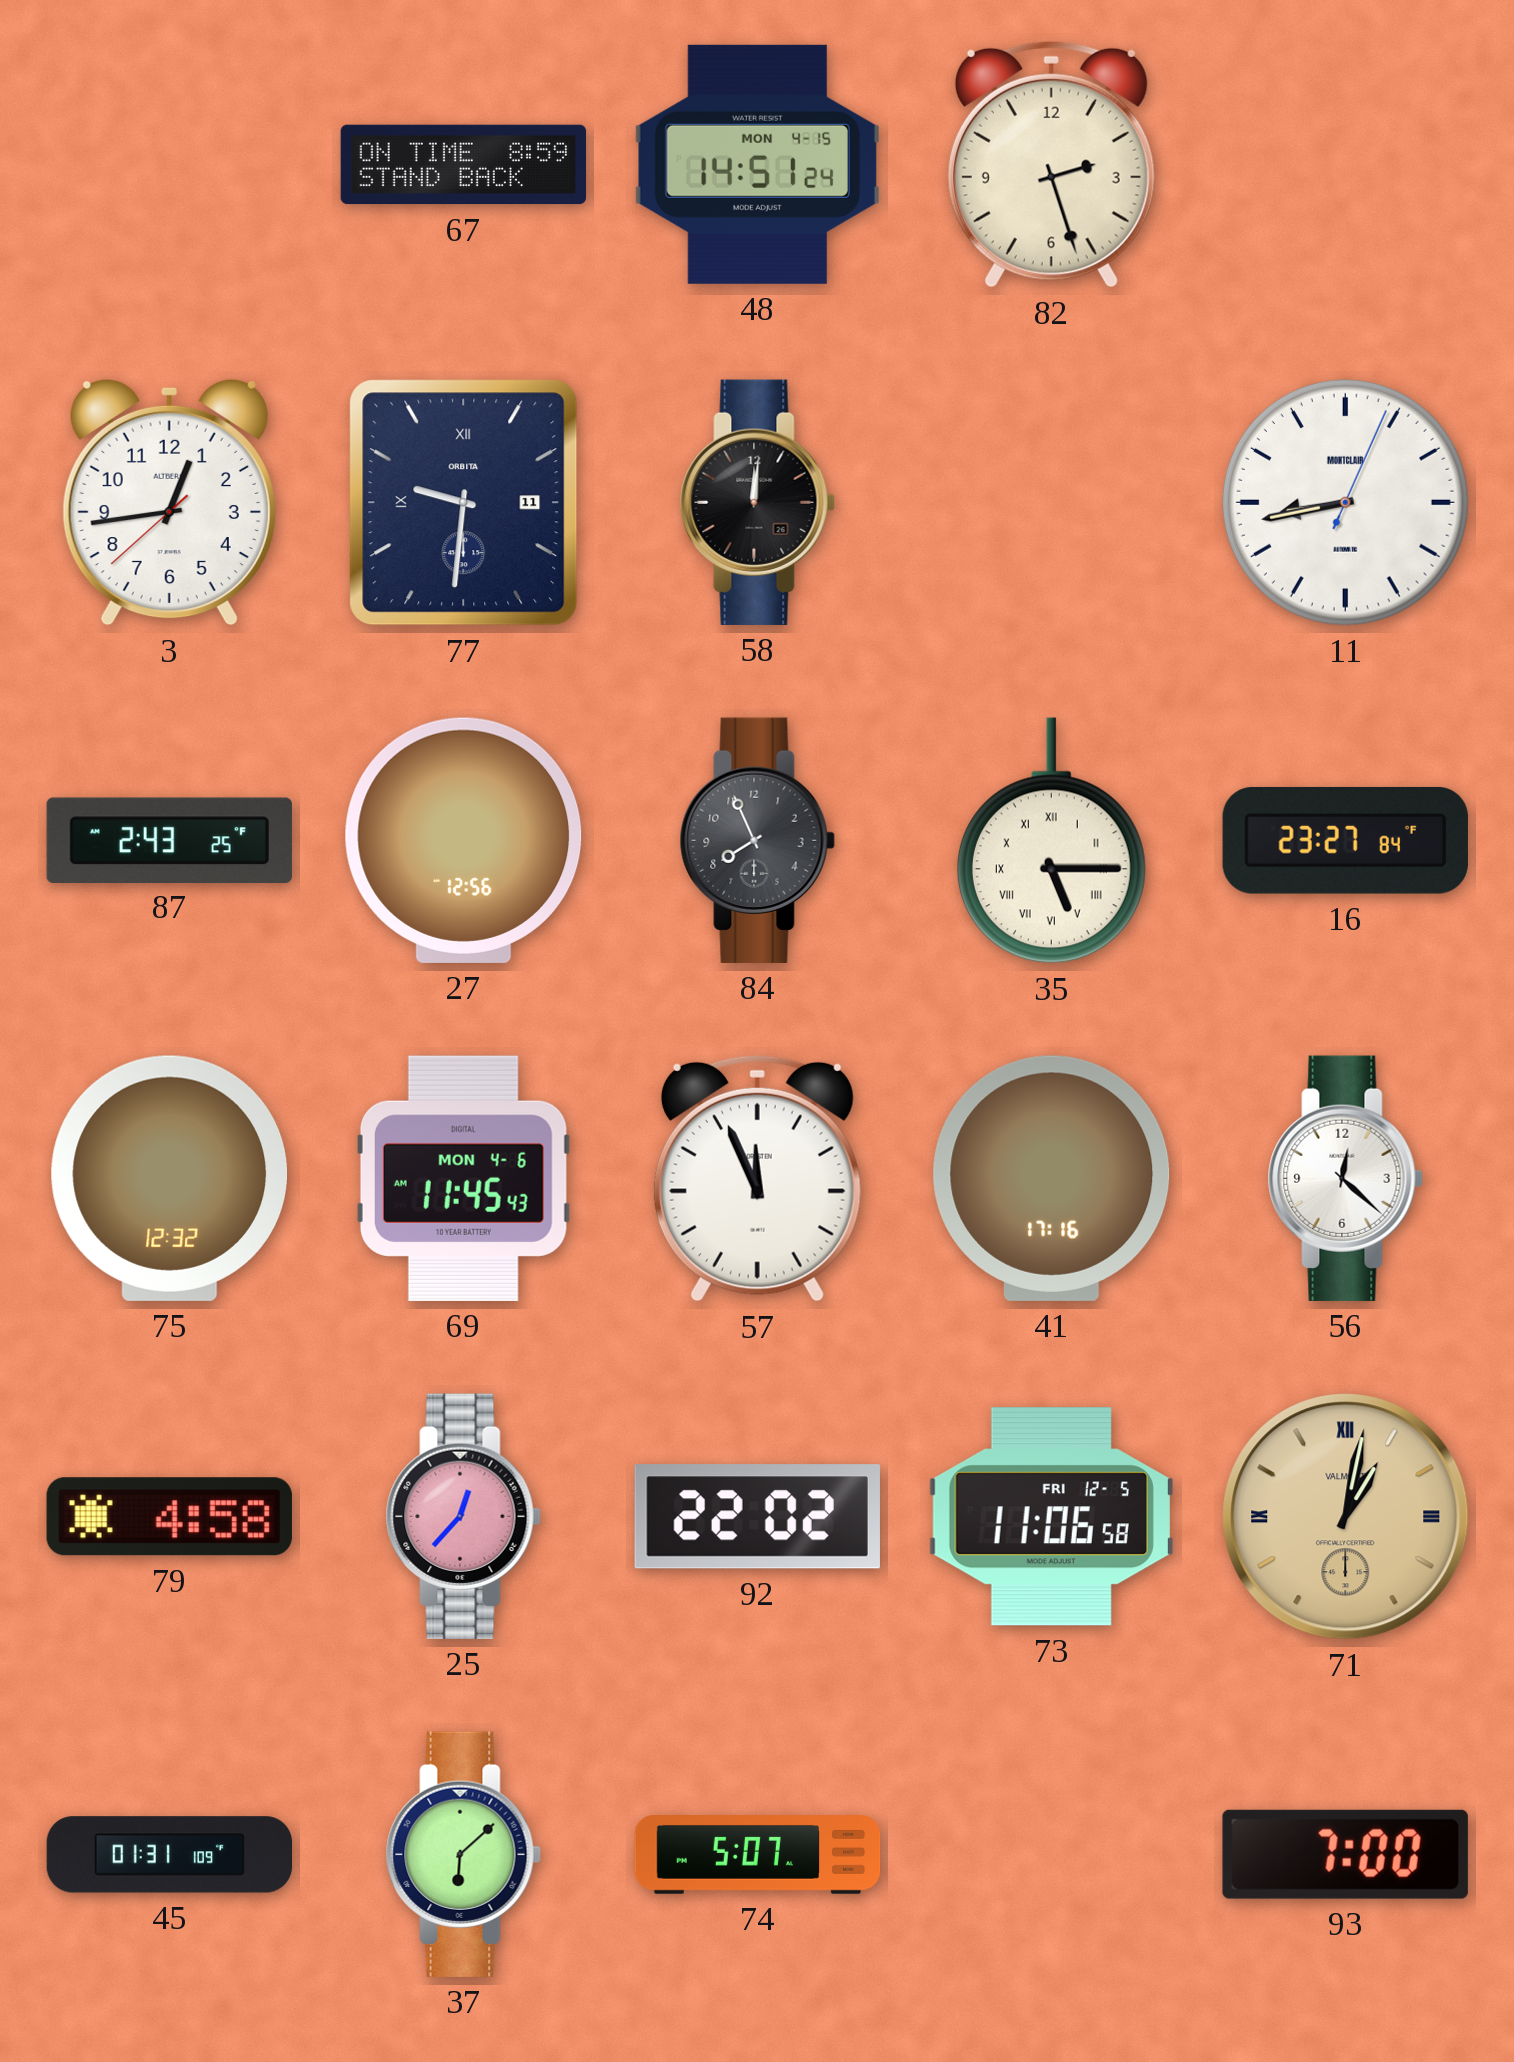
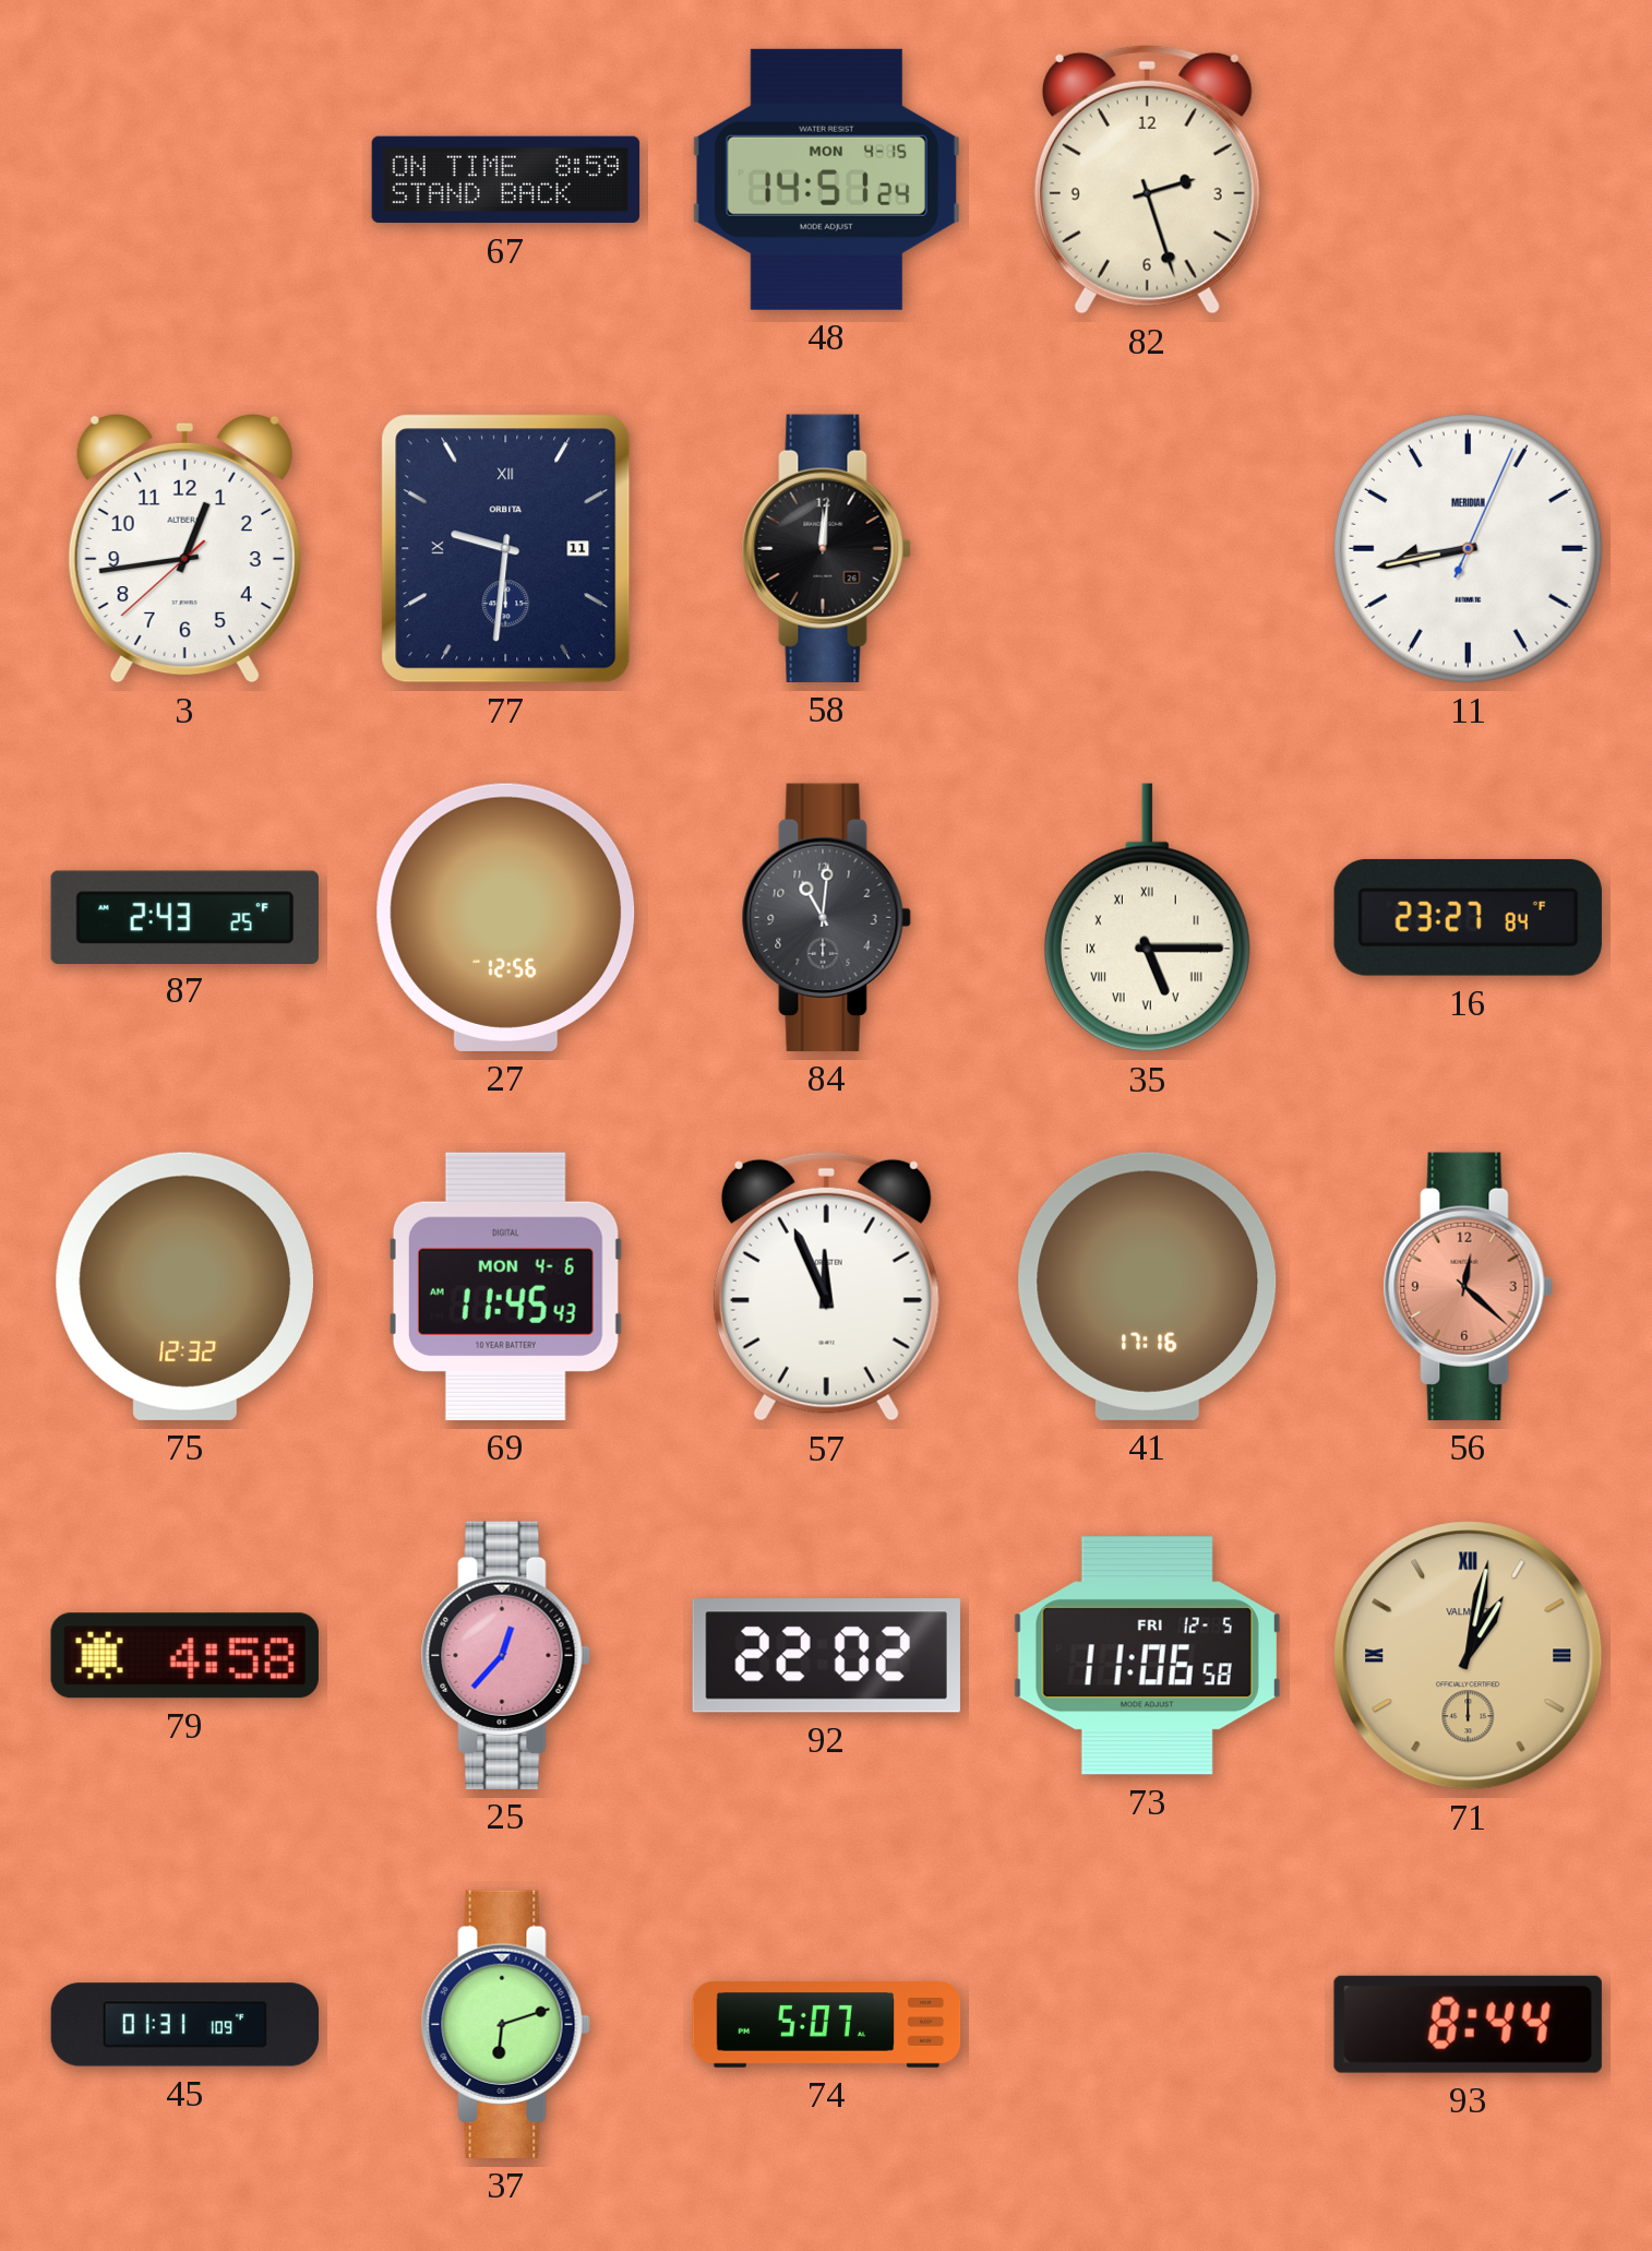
11 brand: MONTCLAIR -> MERIDIAN
84: 7:56 -> 11:01
56 dial: white -> salmon
37: 6:08 -> 6:12
93: 7:00 -> 8:44
